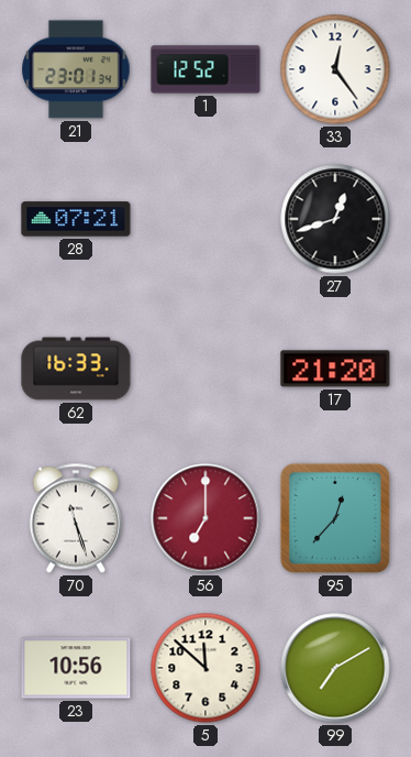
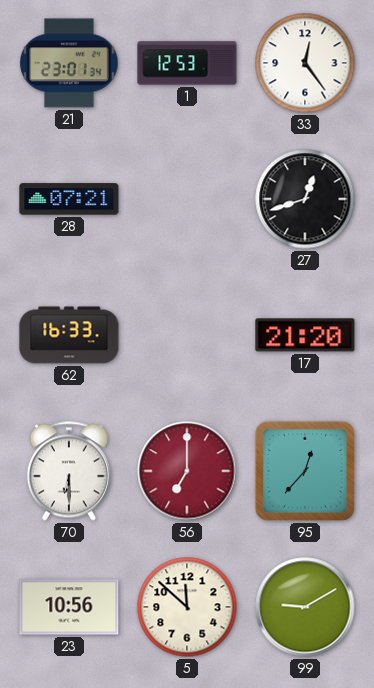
1: 12:52 -> 12:53
70: 11:27 -> 6:30
99: 7:10 -> 9:10
